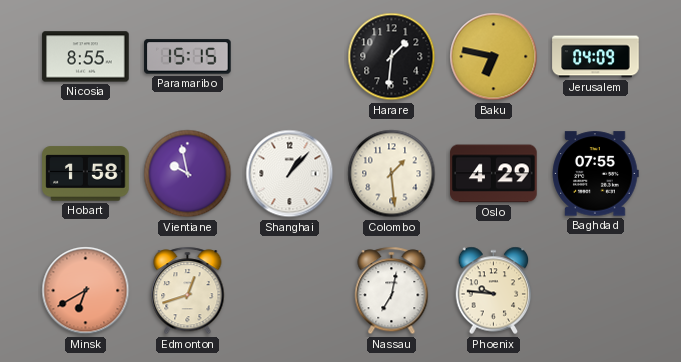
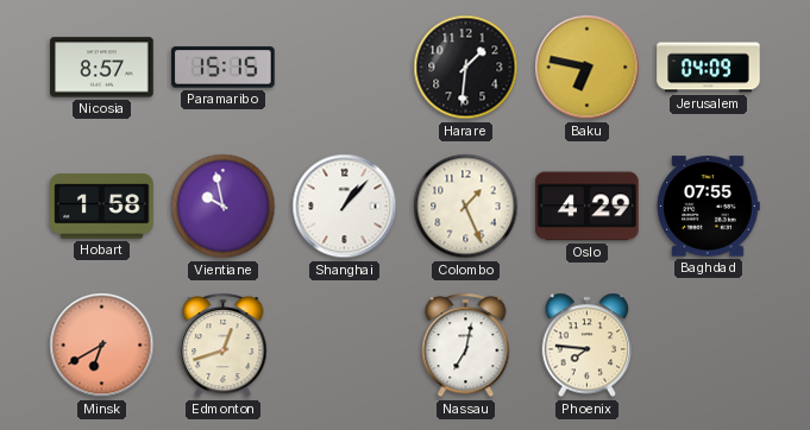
Nicosia: 8:55 -> 8:57
Colombo: 1:29 -> 1:26
Phoenix: 9:46 -> 7:46
